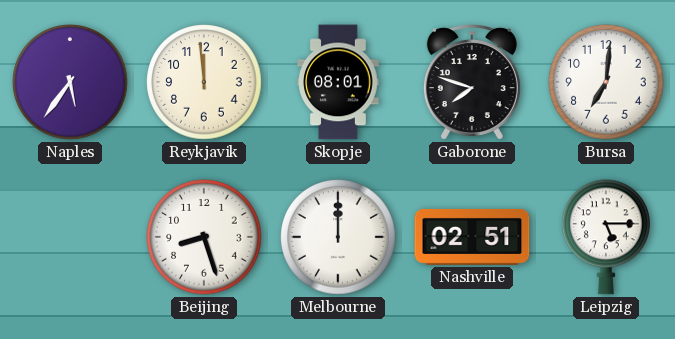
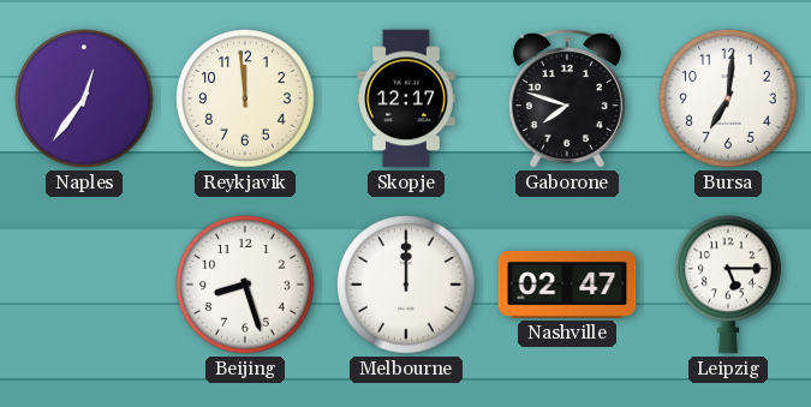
Naples: 5:36 -> 12:36
Skopje: 08:01 -> 12:17
Nashville: 02:51 -> 02:47
